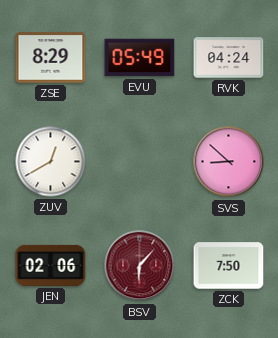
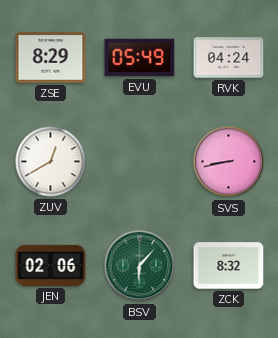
SVS: 8:52 -> 8:43
BSV dial: burgundy -> green
ZCK: 7:50 -> 8:32
